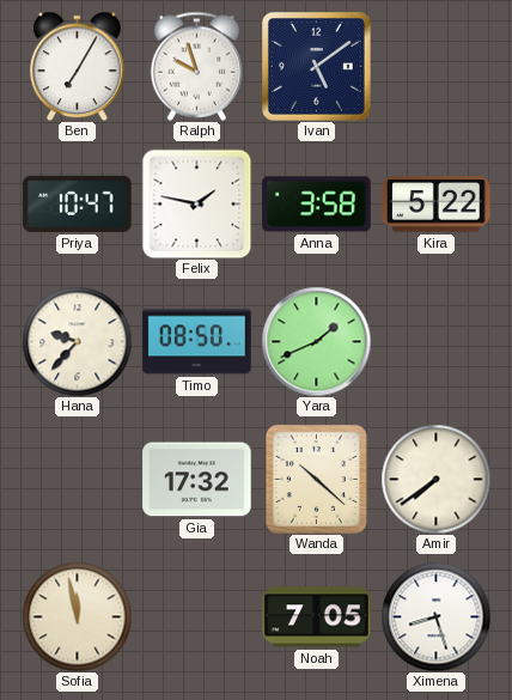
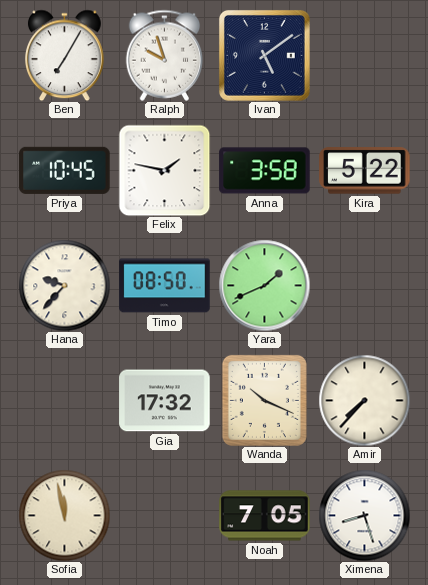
Priya: 10:47 -> 10:45
Wanda: 10:22 -> 10:19
Amir: 7:39 -> 7:37
